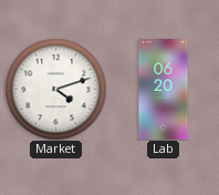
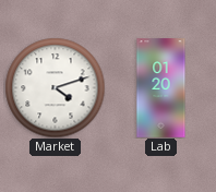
Lab: 06:20 -> 01:20
